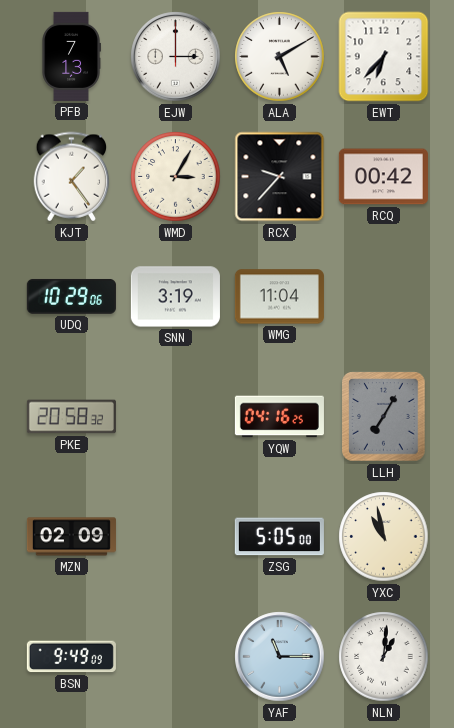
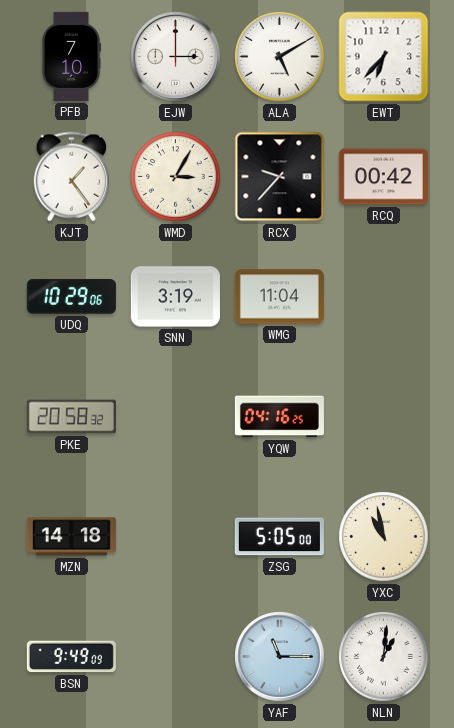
PFB: 7:13 -> 7:10
LLH: 7:05 -> none
MZN: 02:09 -> 14:18
